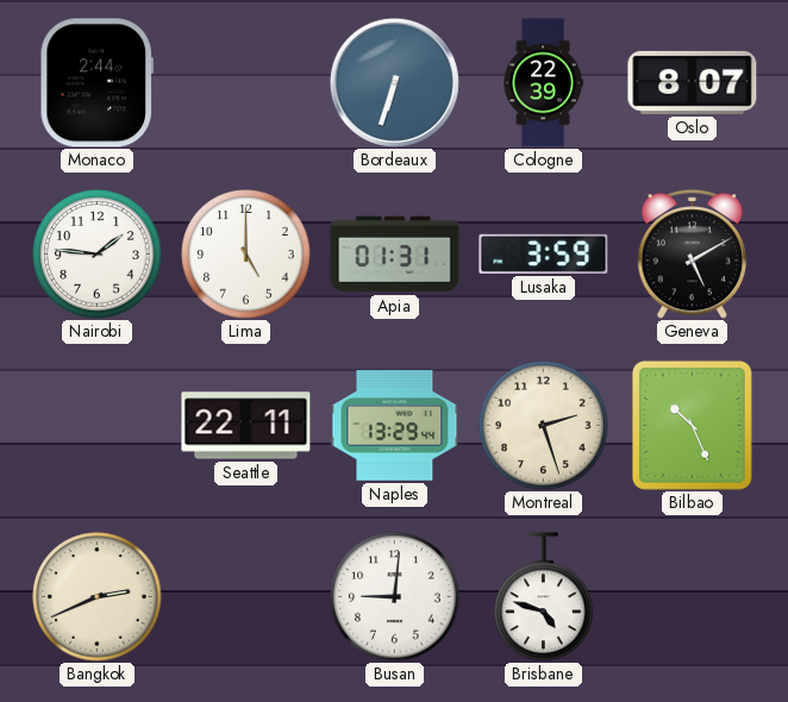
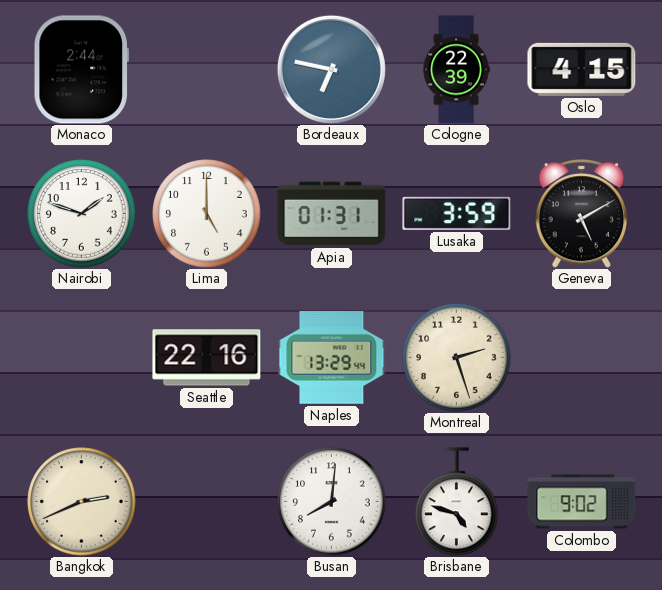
Bordeaux: 6:33 -> 6:47
Oslo: 8:07 -> 4:15
Nairobi: 1:46 -> 1:48
Seattle: 22:11 -> 22:16
Bilbao: 10:26 -> none
Busan: 9:01 -> 8:01
Colombo: none -> 9:02
